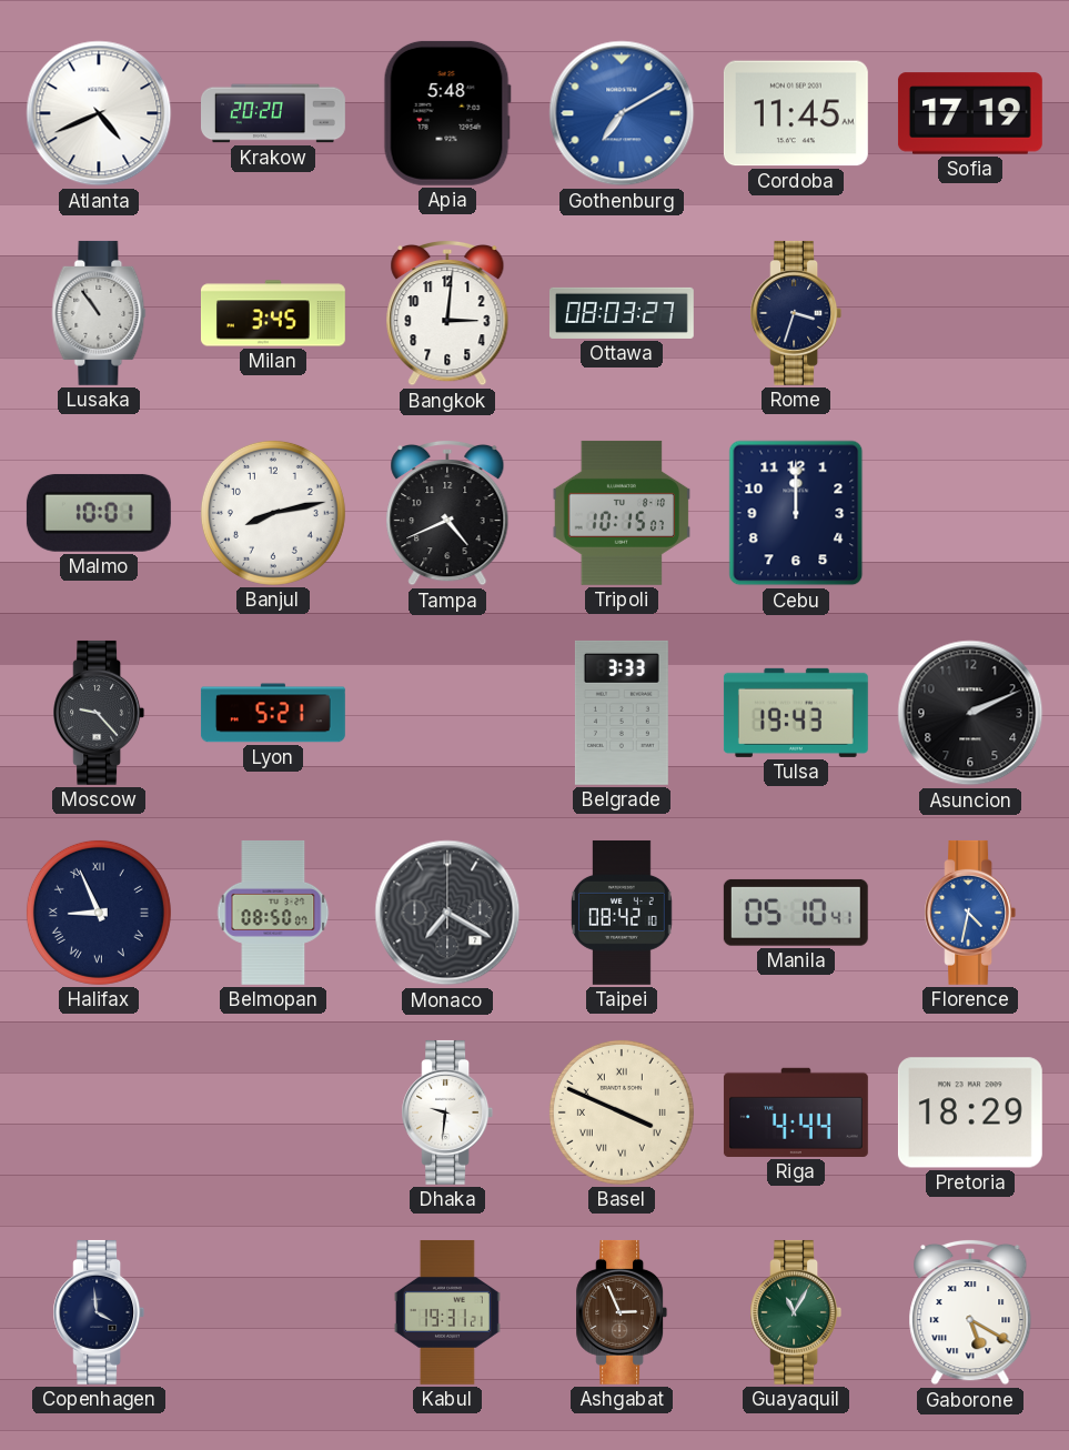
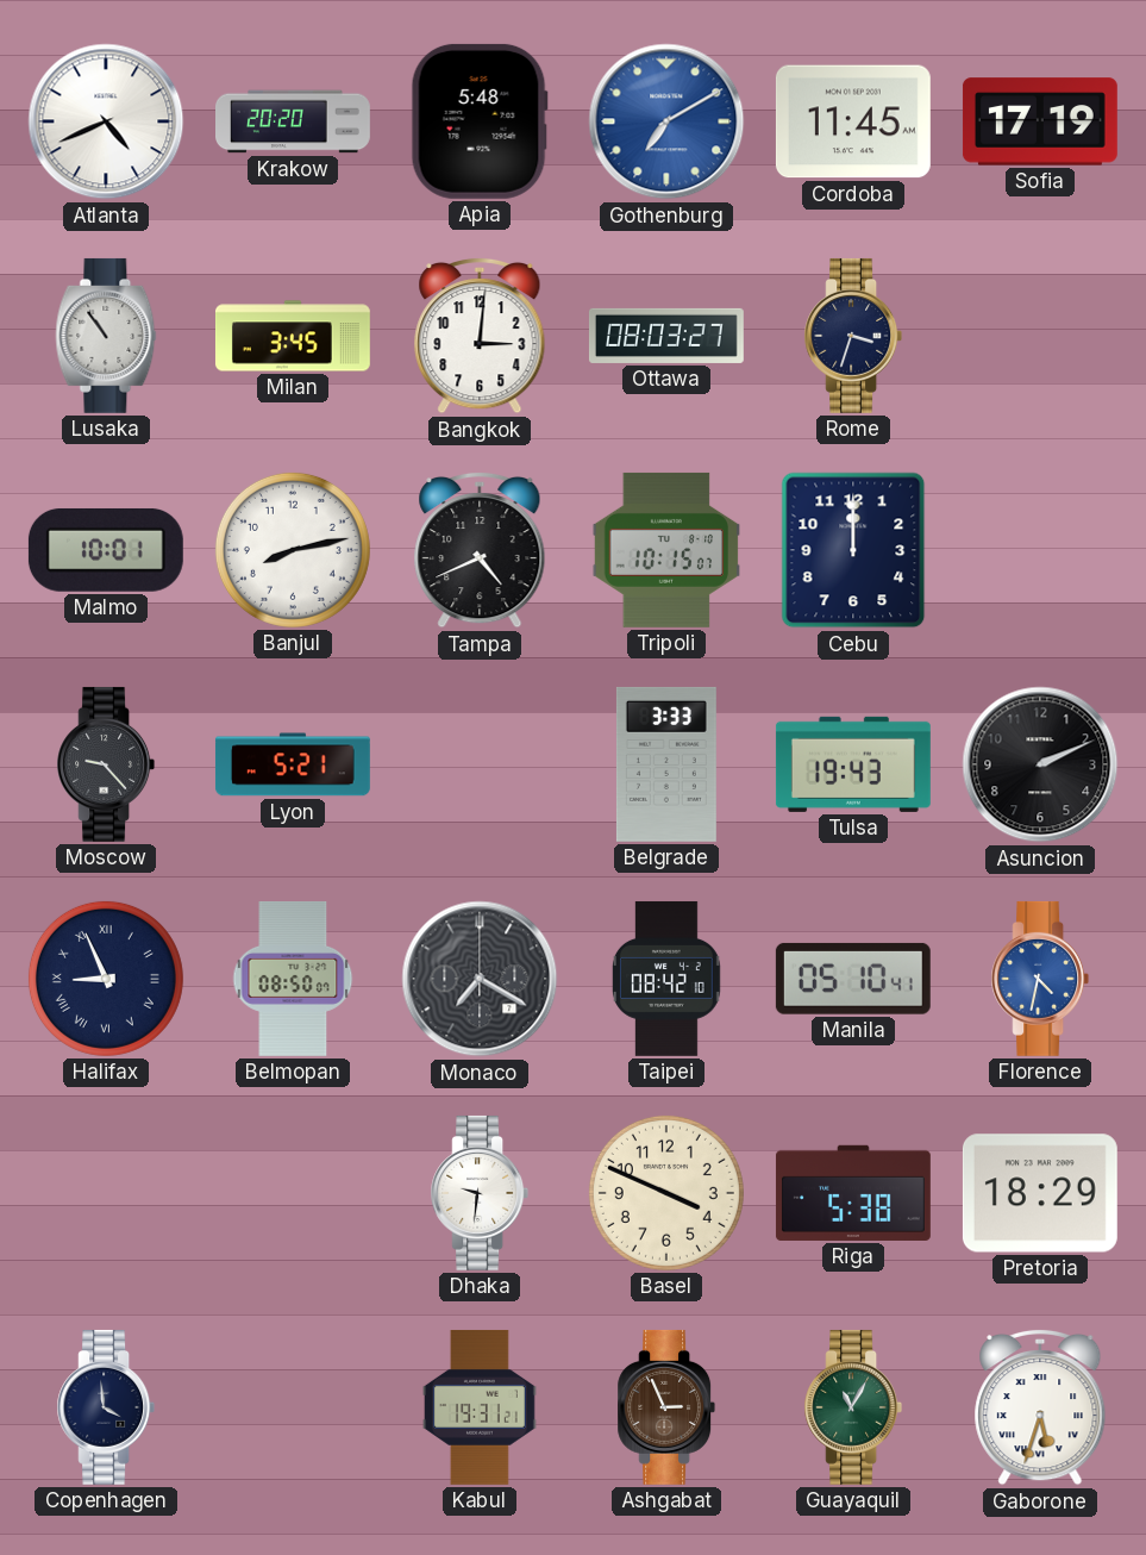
Basel numerals: Roman -> Arabic
Riga: 4:44 -> 5:38
Gaborone: 5:20 -> 5:33
